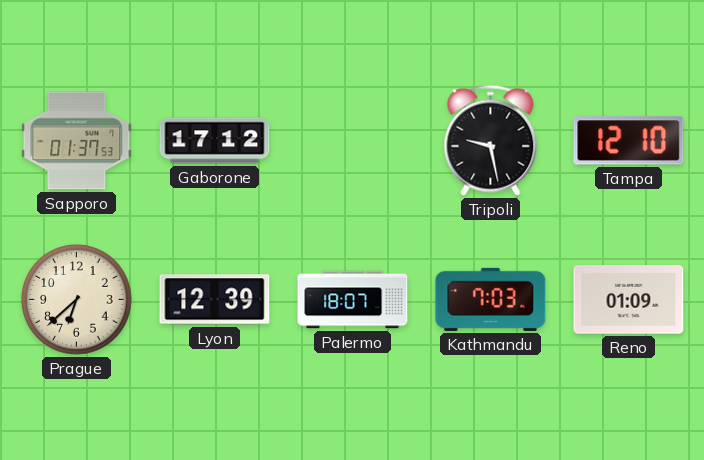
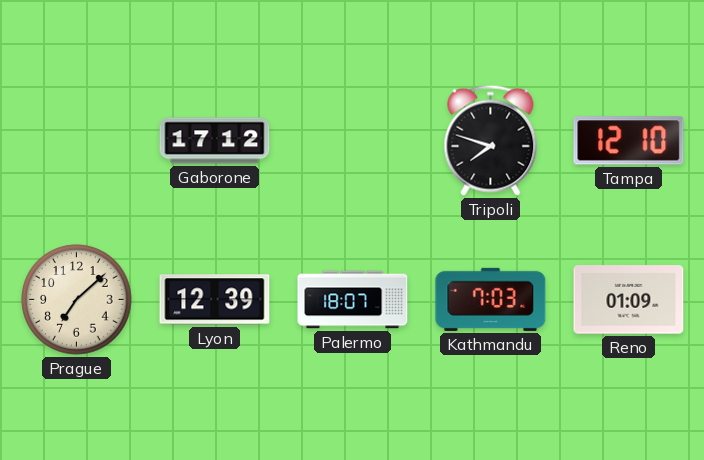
Sapporo: 01:37 -> none
Tripoli: 9:28 -> 7:48
Prague: 6:38 -> 7:08
